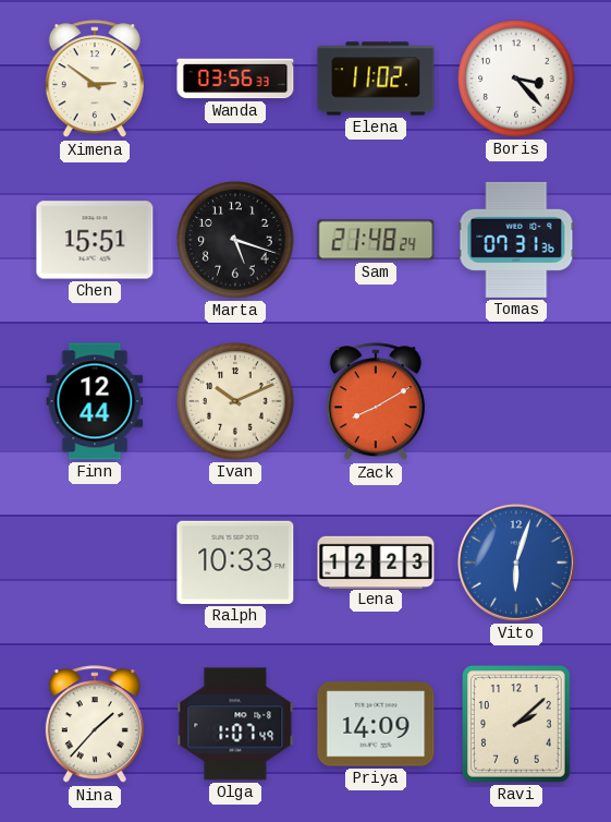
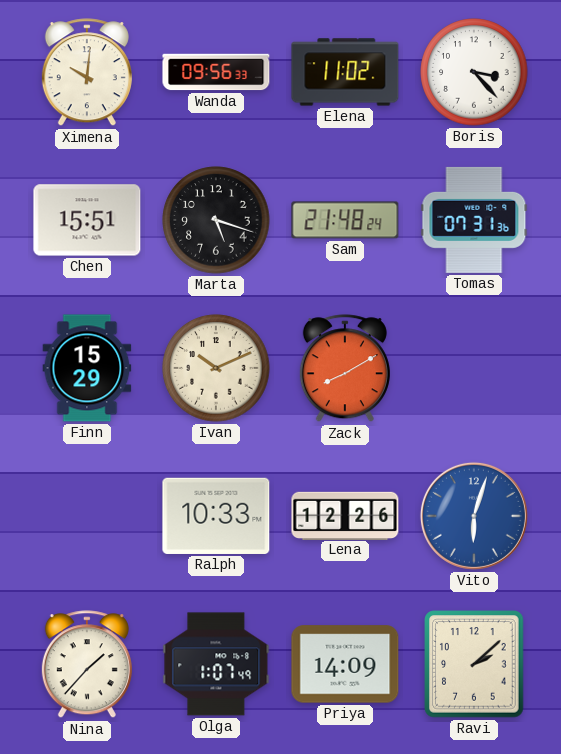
Ximena: 2:51 -> 10:01
Wanda: 03:56 -> 09:56
Finn: 12:44 -> 15:29
Lena: 12:23 -> 12:26
